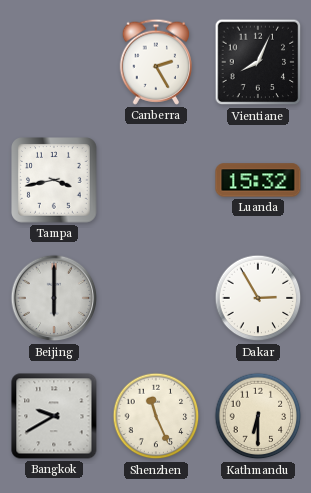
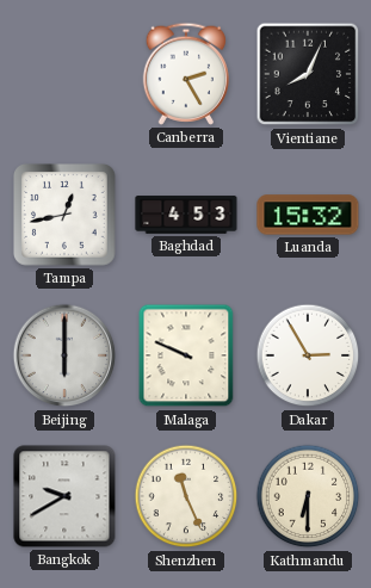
Tampa: 3:43 -> 12:43
Baghdad: none -> 4:53
Malaga: none -> 9:49
